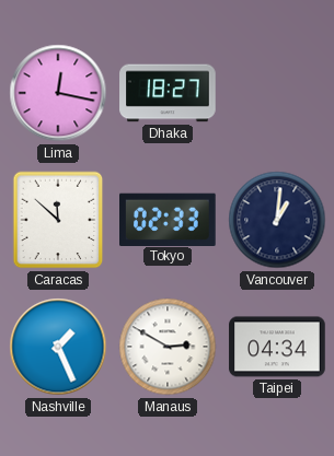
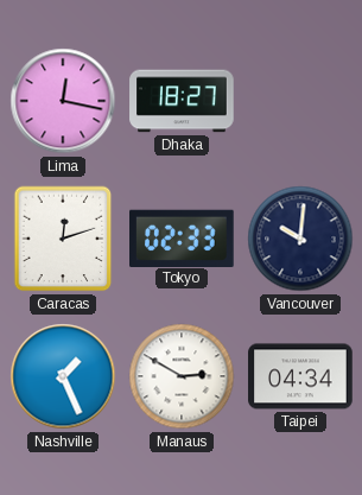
Caracas: 11:52 -> 12:12
Vancouver: 1:01 -> 10:01
